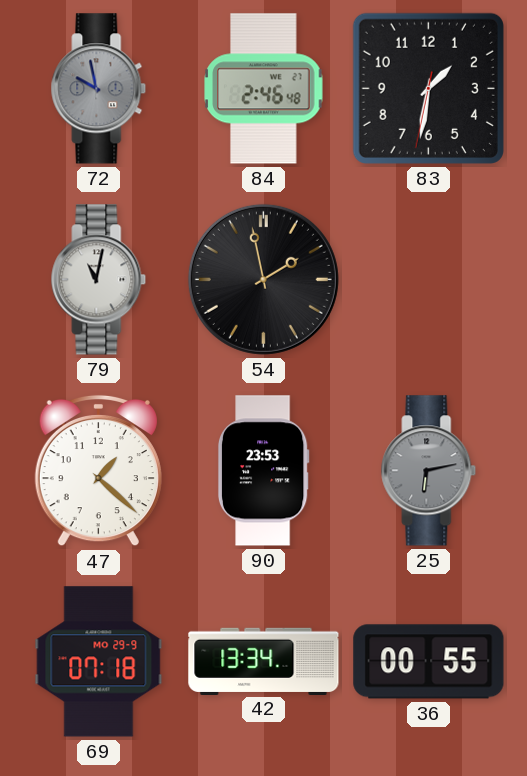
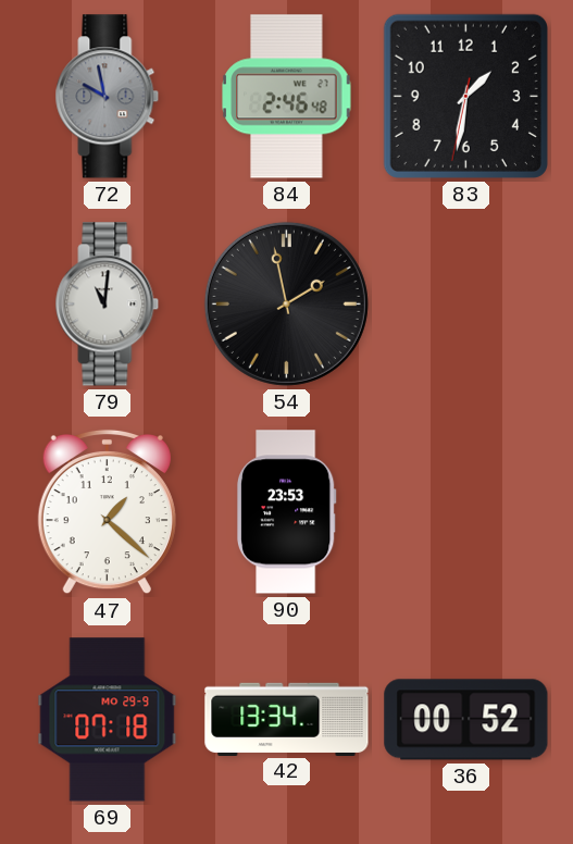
79: 11:02 -> 11:01
25: 6:13 -> none
36: 00:55 -> 00:52
